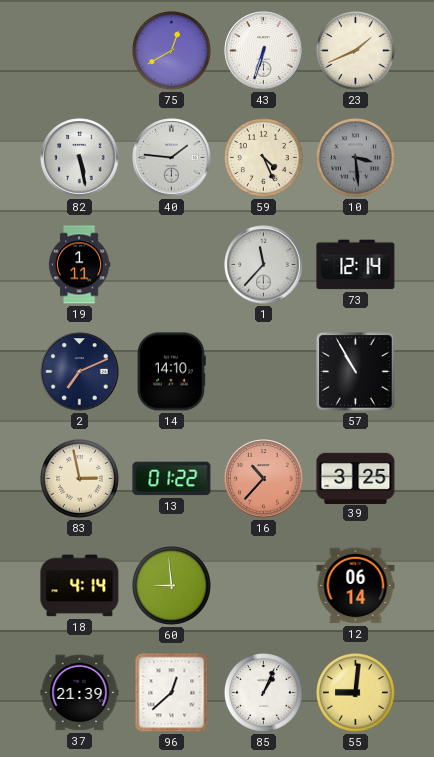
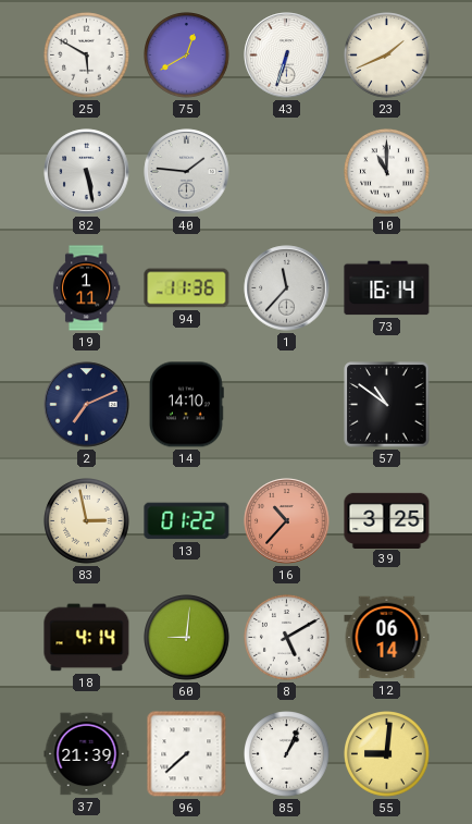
25: none -> 5:50
59: 4:26 -> none
10: 3:29 -> 11:00
10 dial: grey -> white
94: none -> 11:36
73: 12:14 -> 16:14
57: 10:55 -> 10:51
60: 8:59 -> 9:01
8: none -> 5:10
96: 12:38 -> 7:38
